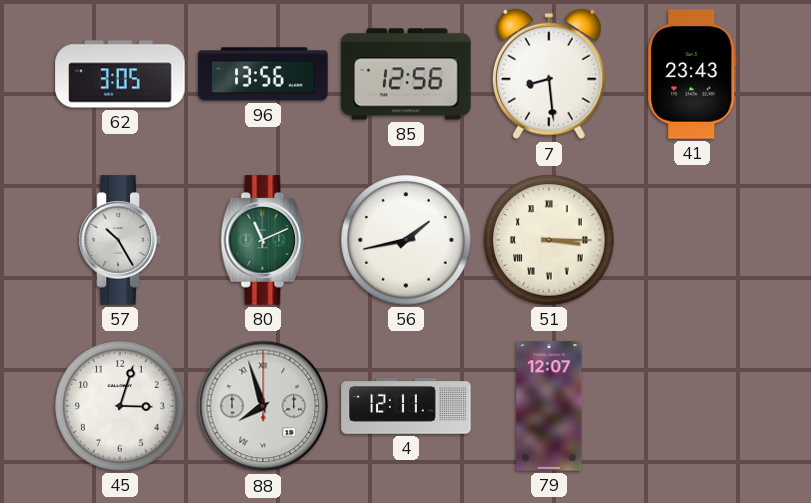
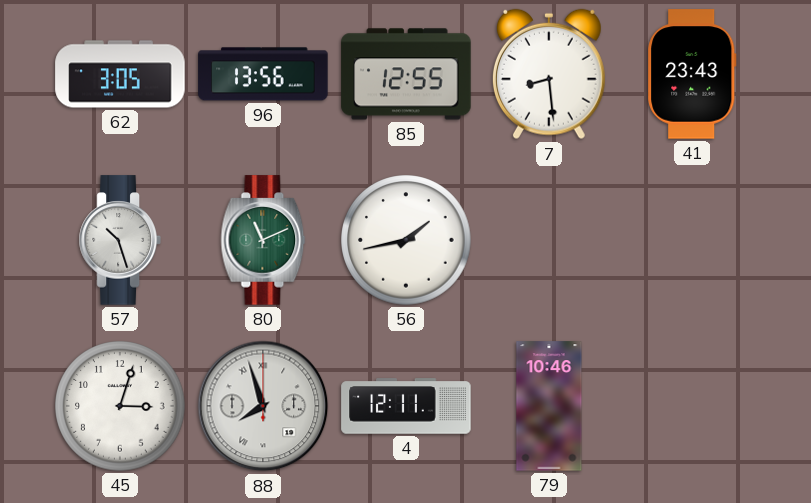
85: 12:56 -> 12:55
57: 10:25 -> 10:27
51: 3:15 -> none
79: 12:07 -> 10:46
